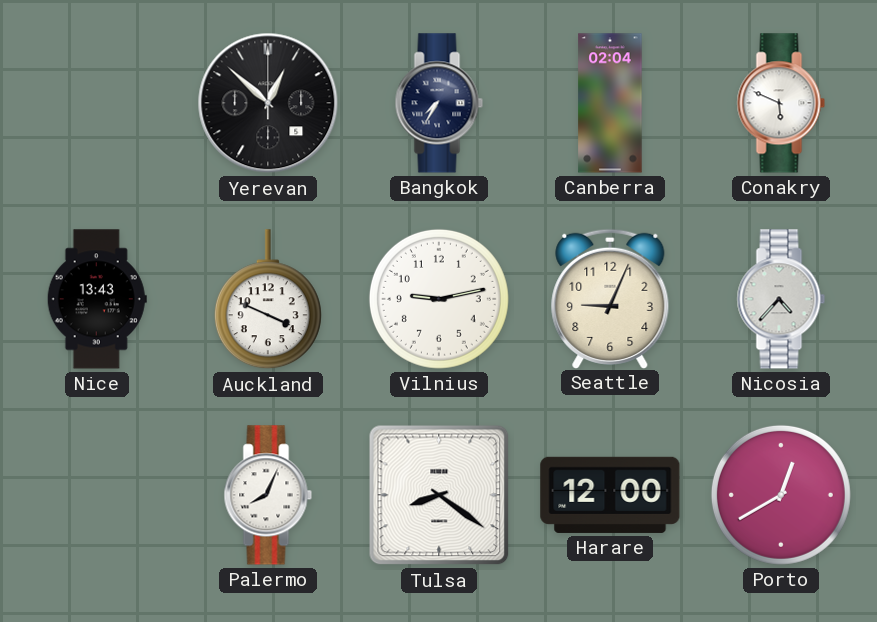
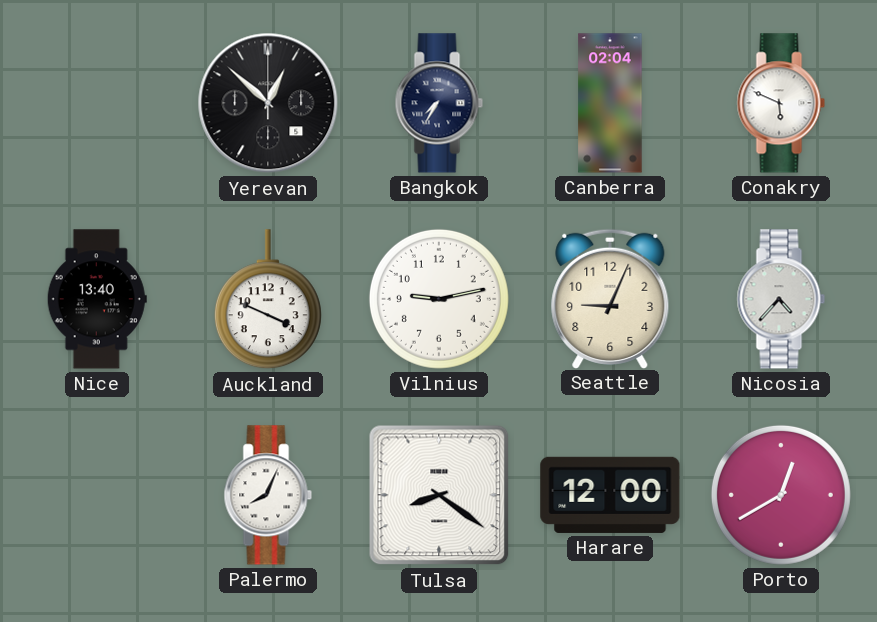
Nice: 13:43 -> 13:40
